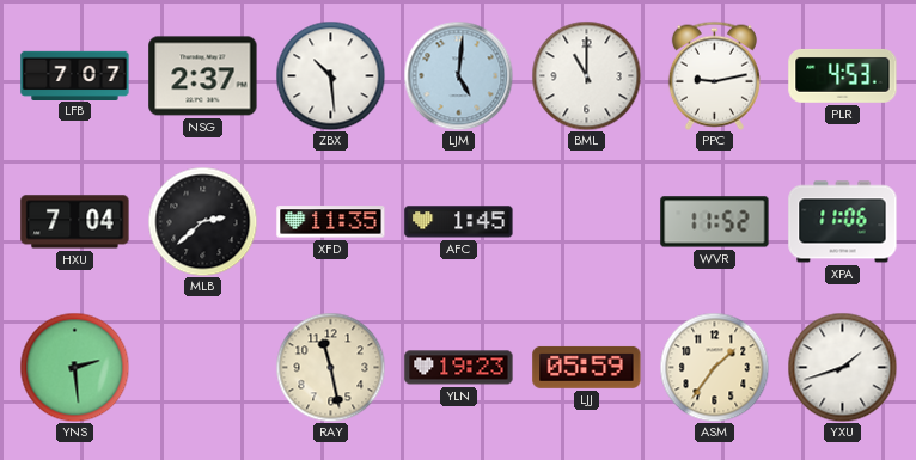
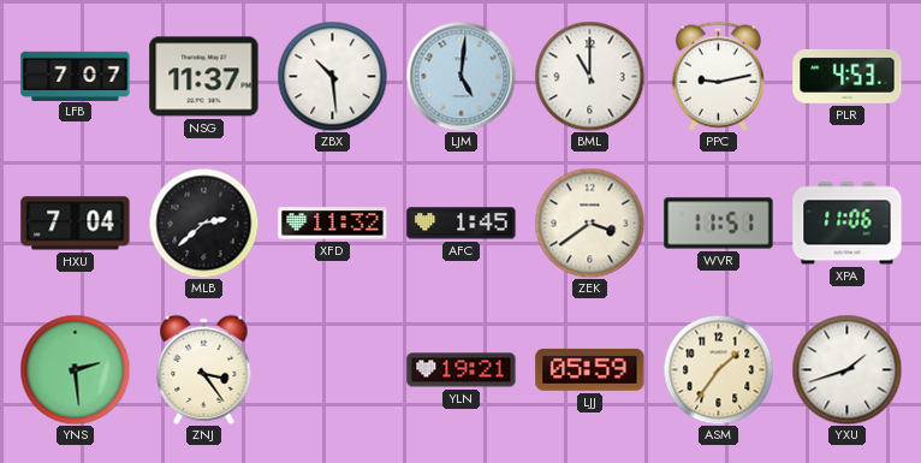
NSG: 2:37 -> 11:37
XFD: 11:35 -> 11:32
ZEK: none -> 3:39
WVR: 11:52 -> 11:51
ZNJ: none -> 3:24
RAY: 11:28 -> none
YLN: 19:23 -> 19:21
